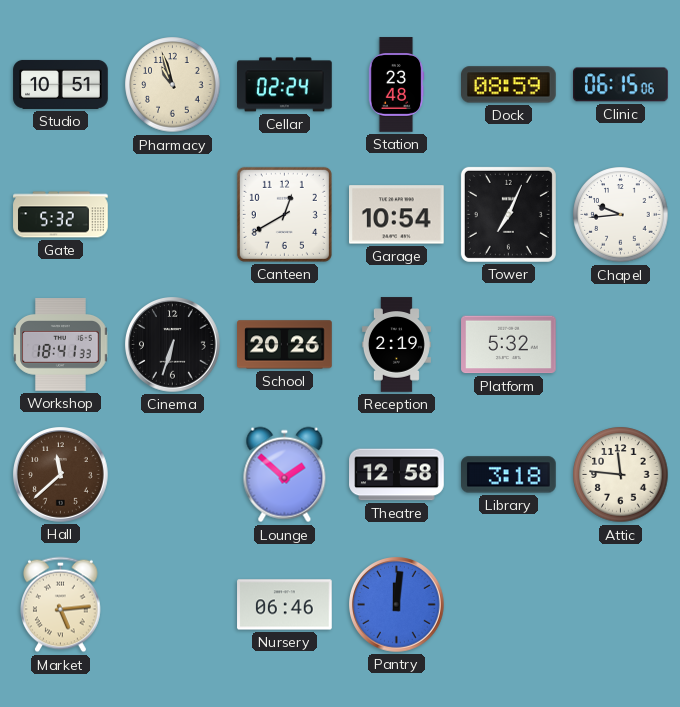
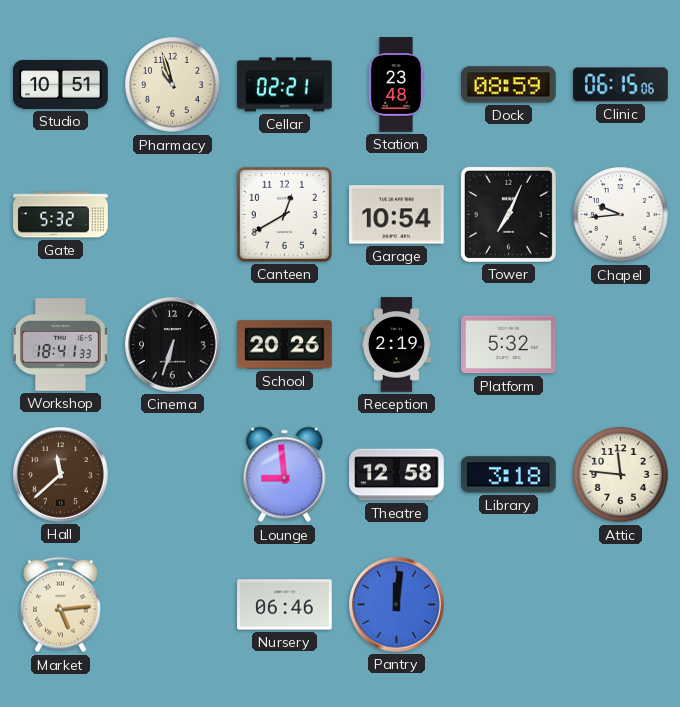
Cellar: 02:24 -> 02:21
Lounge: 1:52 -> 8:59
